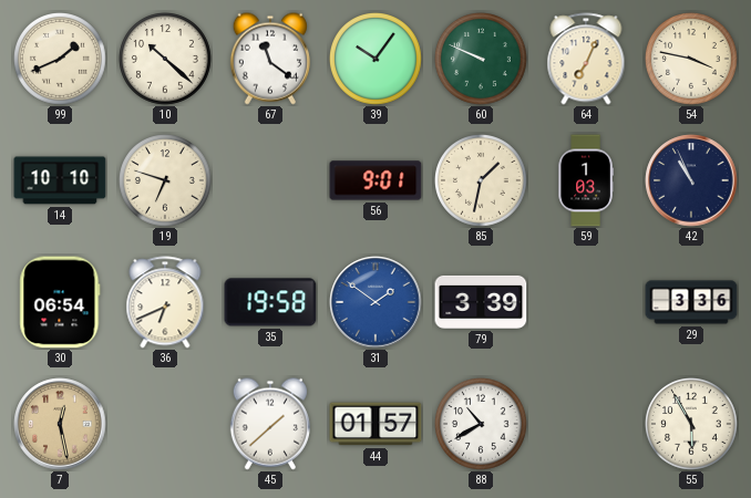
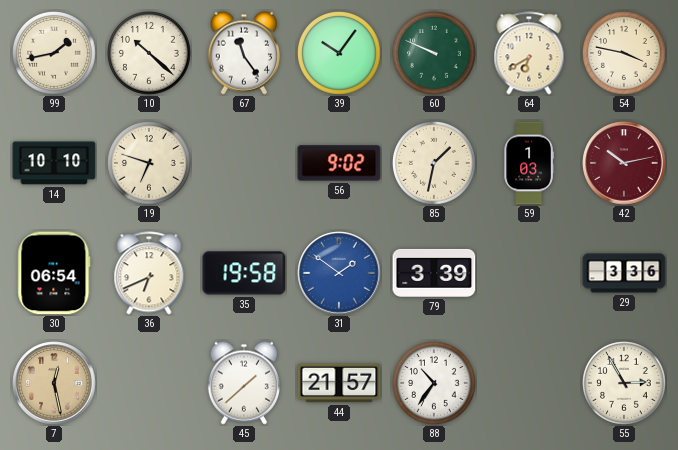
99: 1:41 -> 1:43
67: 11:21 -> 11:24
64: 7:04 -> 6:40
56: 9:01 -> 9:02
42: 10:56 -> 10:13
42 dial: navy -> burgundy
44: 01:57 -> 21:57
88: 10:40 -> 10:36
55: 5:55 -> 2:55
